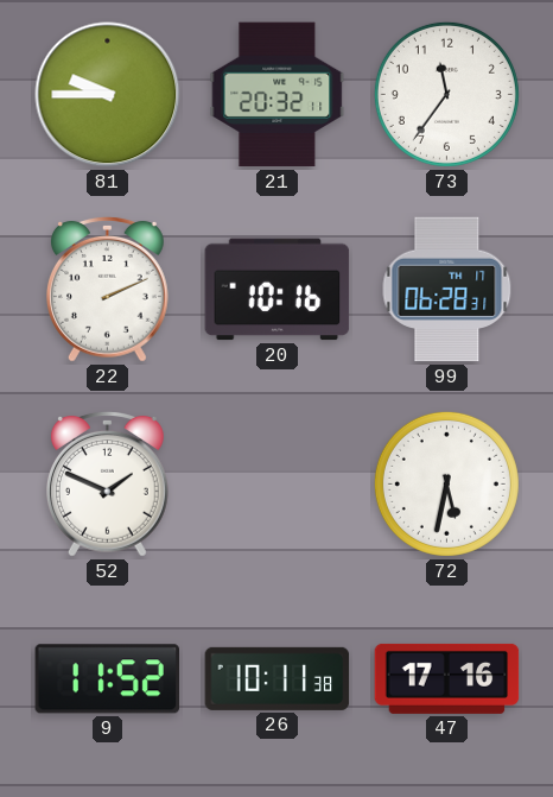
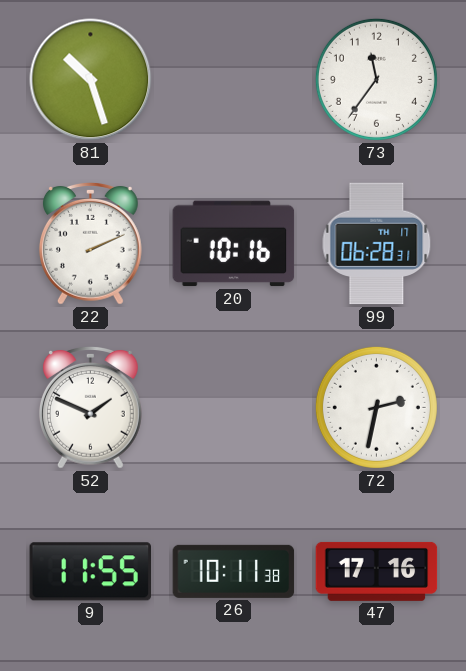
81: 9:45 -> 10:27
21: 20:32 -> none
72: 5:32 -> 2:32
9: 11:52 -> 11:55
